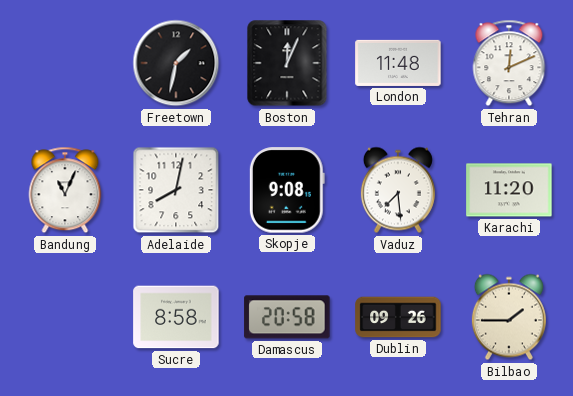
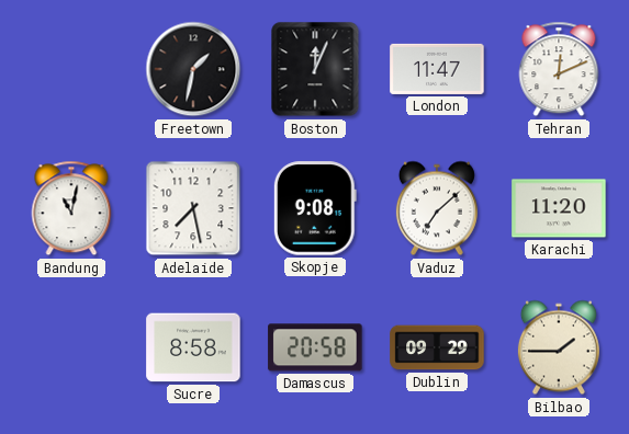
London: 11:48 -> 11:47
Bandung: 11:04 -> 11:02
Adelaide: 8:02 -> 7:28
Vaduz: 7:29 -> 7:08
Dublin: 09:26 -> 09:29
